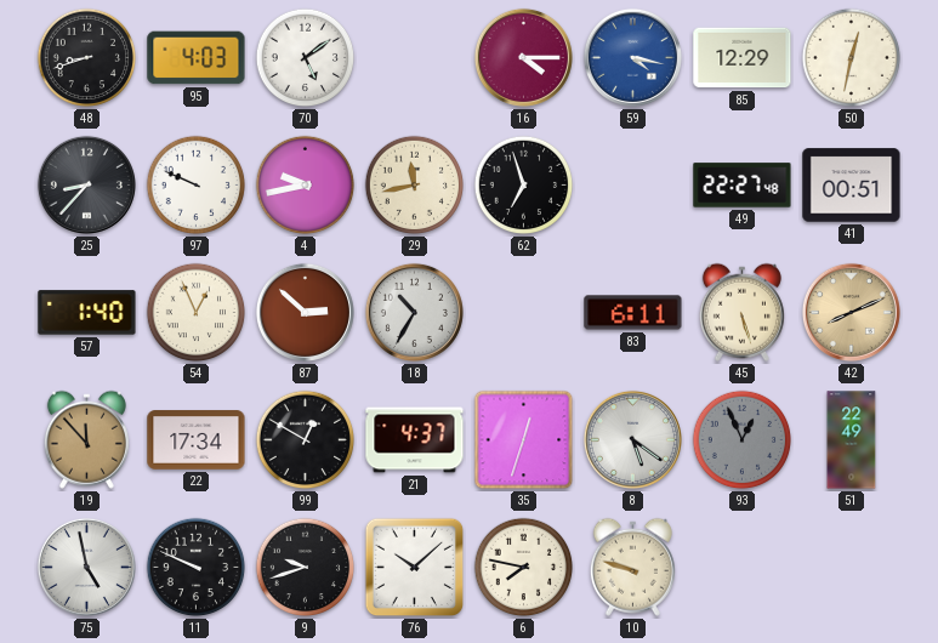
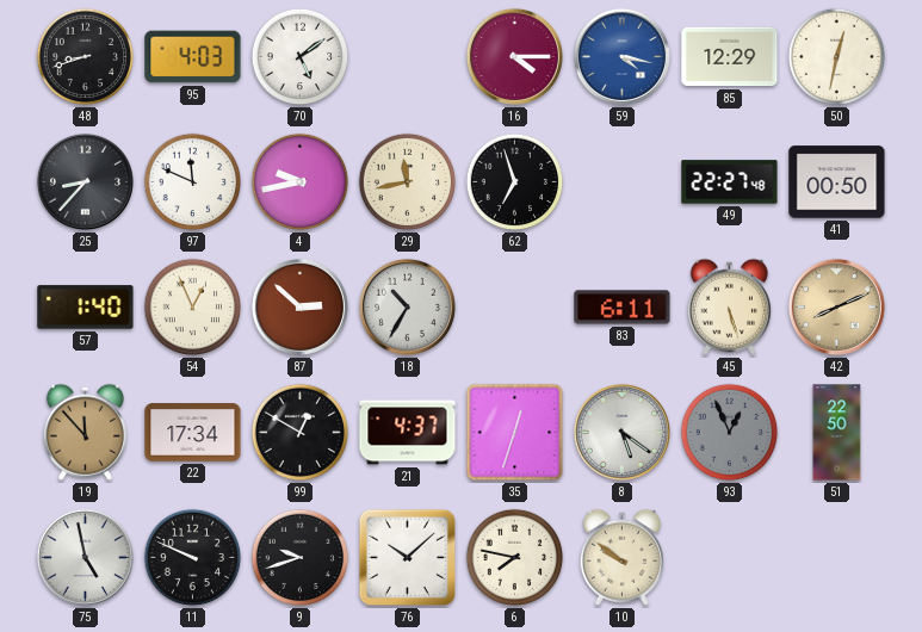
97: 9:49 -> 11:49
41: 00:51 -> 00:50
51: 22:49 -> 22:50
10: 9:48 -> 9:51
